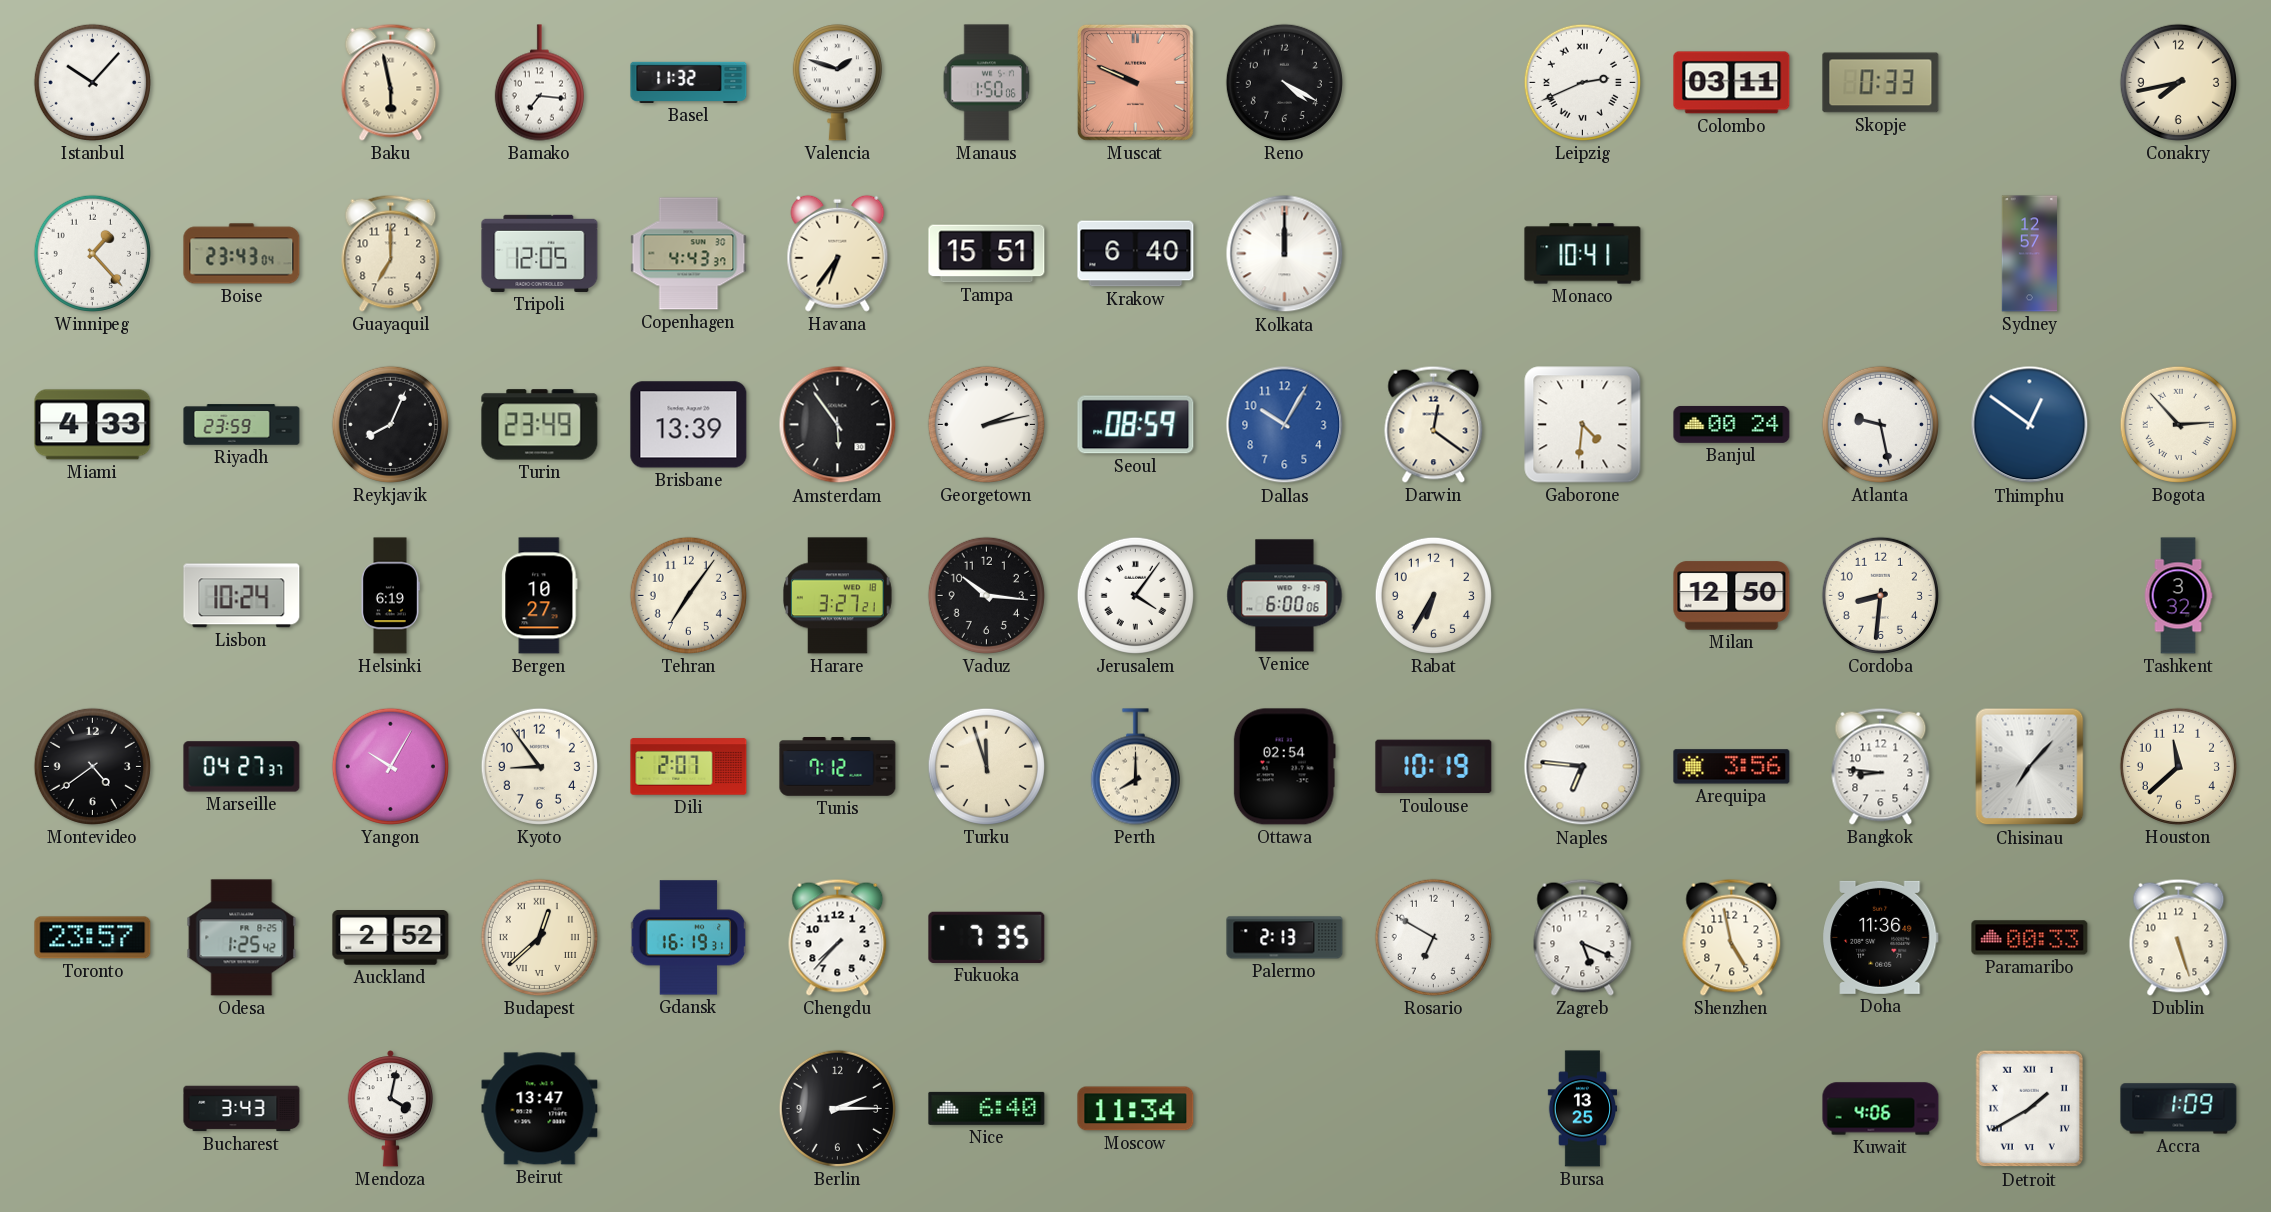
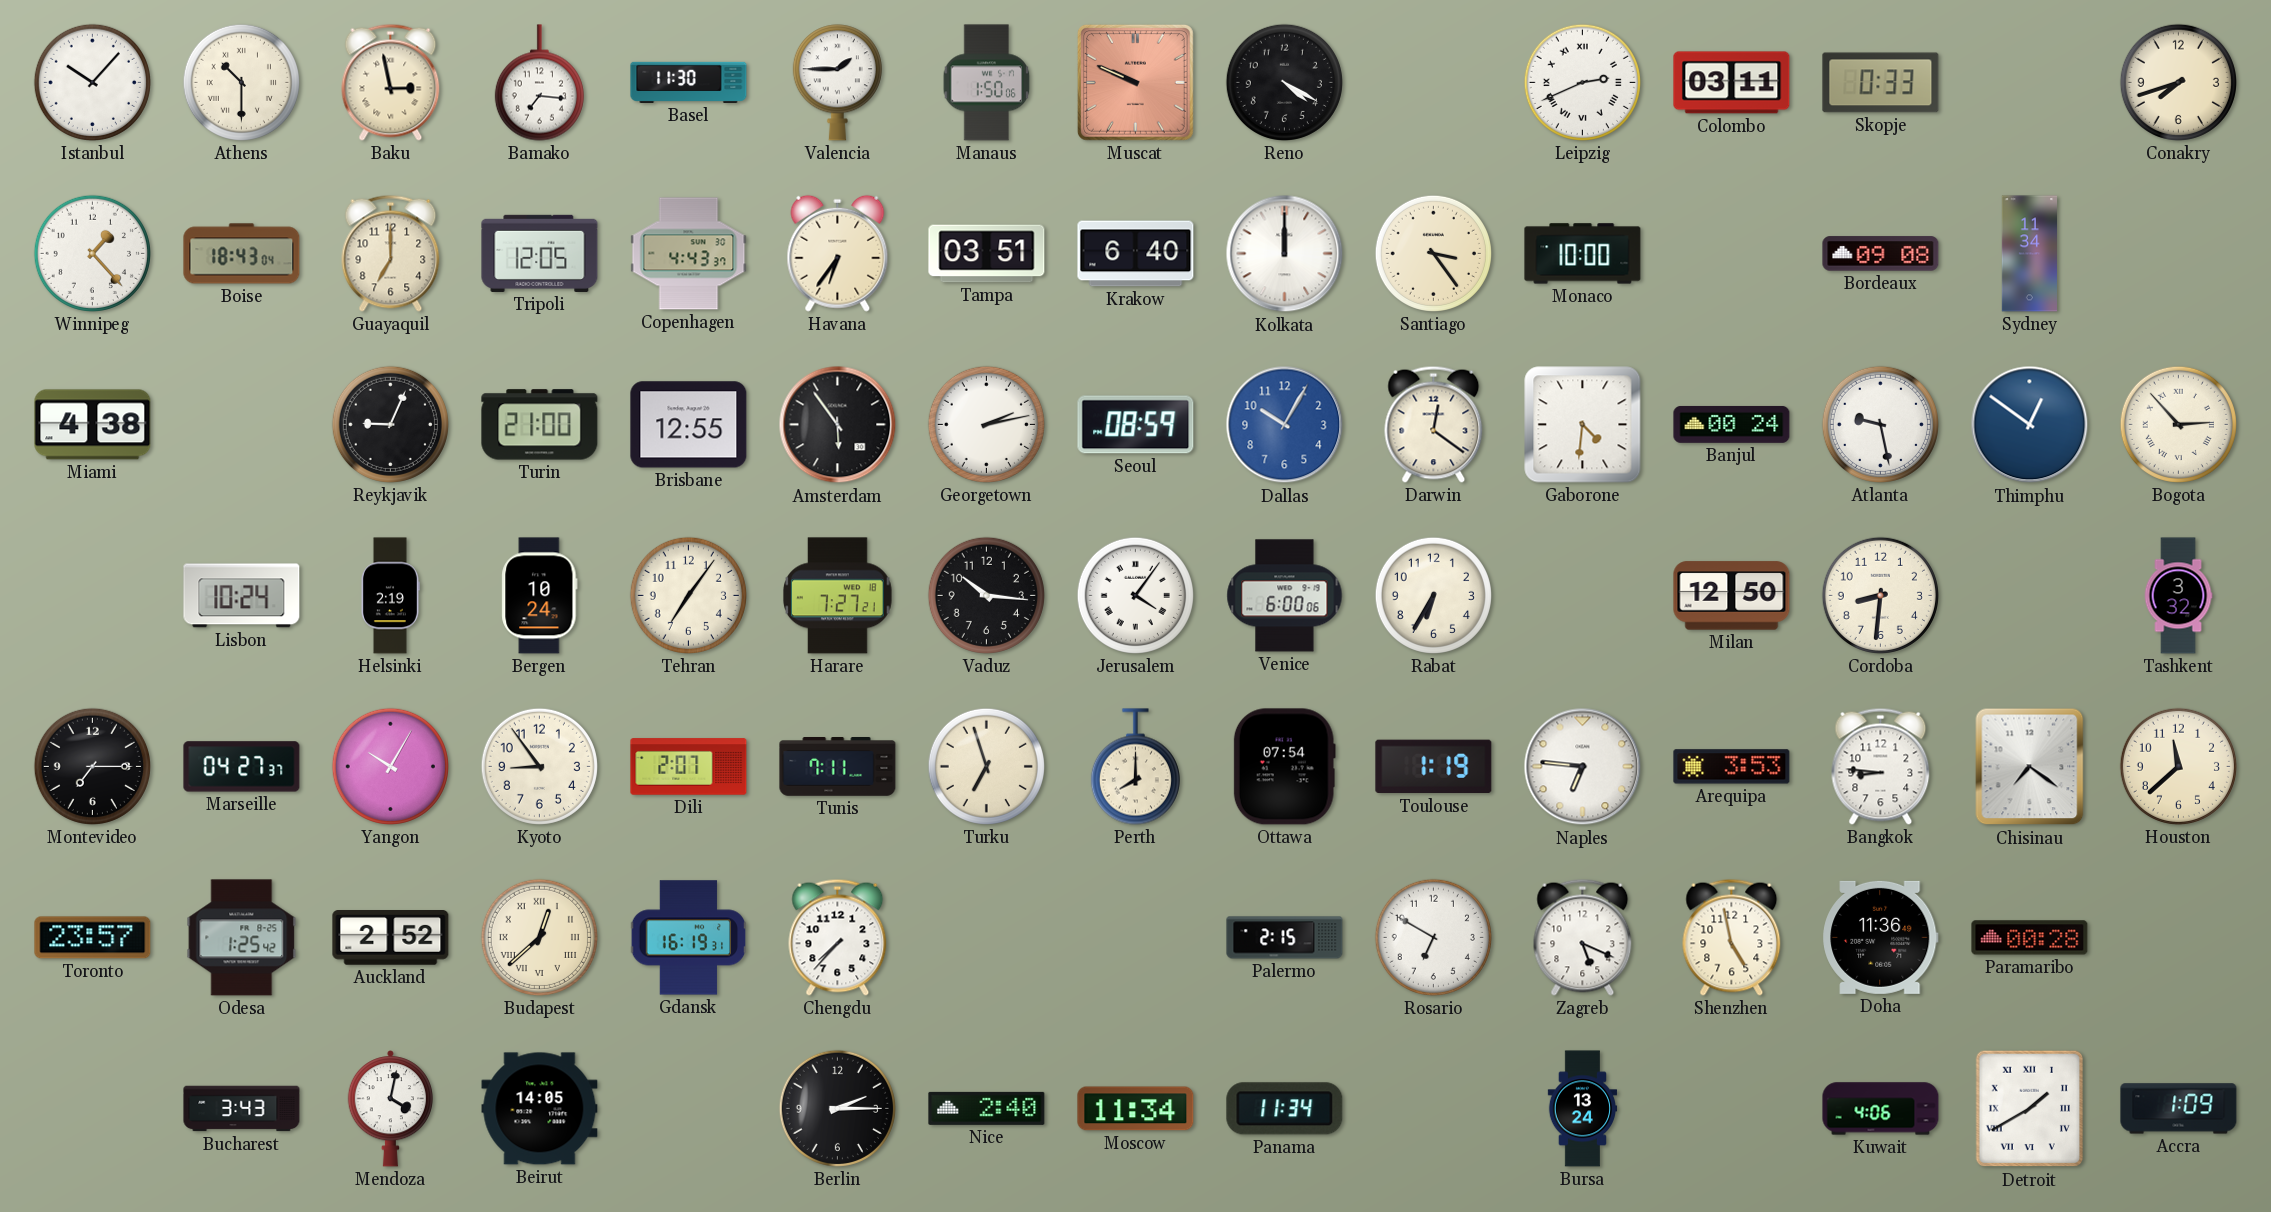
Athens: none -> 10:30
Baku: 5:58 -> 2:58
Basel: 11:32 -> 11:30
Valencia: 1:48 -> 1:45
Conakry: 7:43 -> 7:42
Boise: 23:43 -> 18:43
Tampa: 15:51 -> 03:51
Santiago: none -> 3:24
Monaco: 10:41 -> 10:00
Bordeaux: none -> 09:08
Sydney: 12:57 -> 11:34
Miami: 4:33 -> 4:38
Riyadh: 23:59 -> none
Reykjavik: 8:04 -> 9:04
Turin: 23:49 -> 21:00
Brisbane: 13:39 -> 12:55
Helsinki: 6:19 -> 2:19
Bergen: 10:27 -> 10:24
Harare: 3:27 -> 7:27
Montevideo: 4:39 -> 7:15
Tunis: 7:12 -> 7:11
Turku: 11:57 -> 6:57
Ottawa: 02:54 -> 07:54
Toulouse: 10:19 -> 1:19
Arequipa: 3:56 -> 3:53
Chisinau: 7:07 -> 7:21
Fukuoka: 7:35 -> none
Palermo: 2:13 -> 2:15
Paramaribo: 00:33 -> 00:28
Dublin: 5:27 -> none
Beirut: 13:47 -> 14:05
Nice: 6:40 -> 2:40
Panama: none -> 11:34
Bursa: 13:25 -> 13:24
